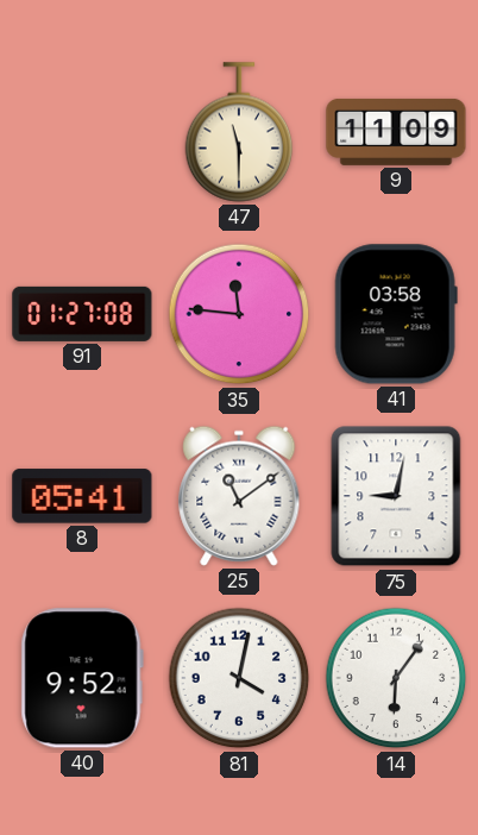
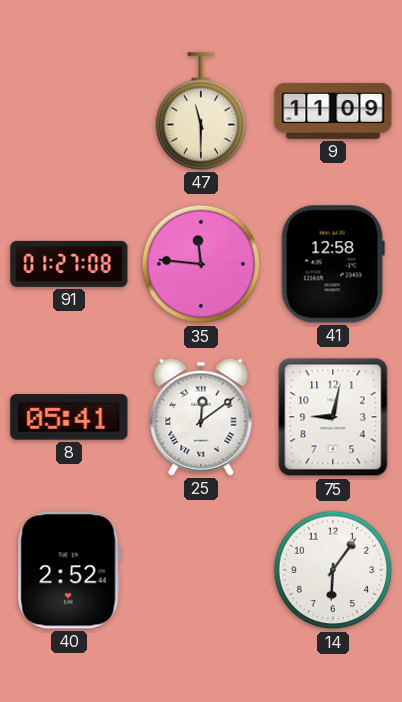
41: 03:58 -> 12:58
25: 11:09 -> 12:09
40: 9:52 -> 2:52
81: 4:02 -> none
